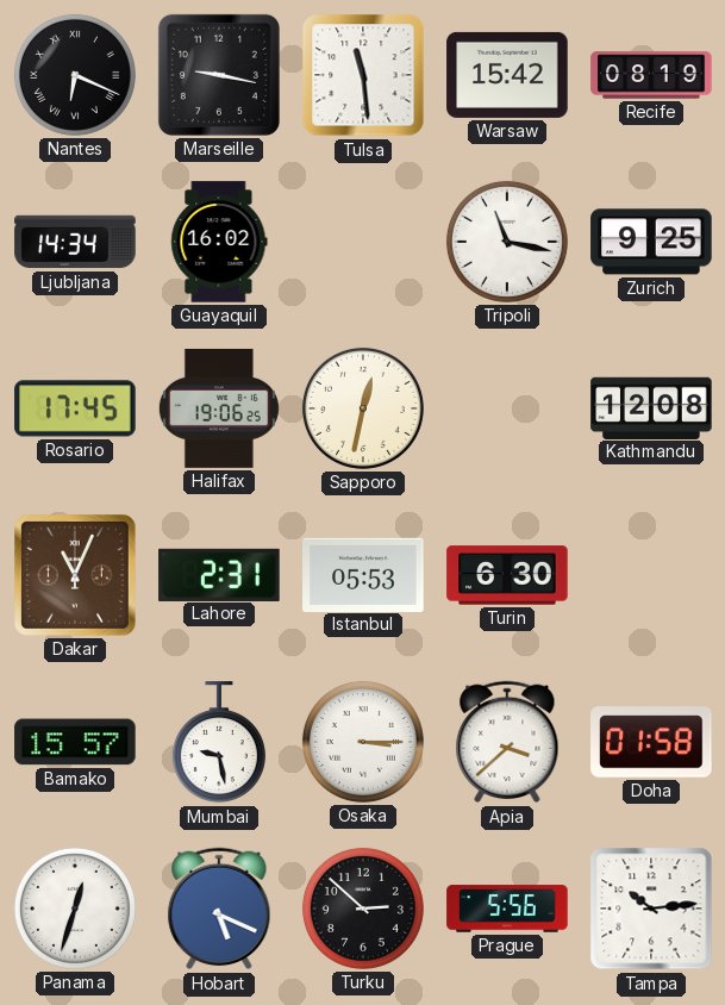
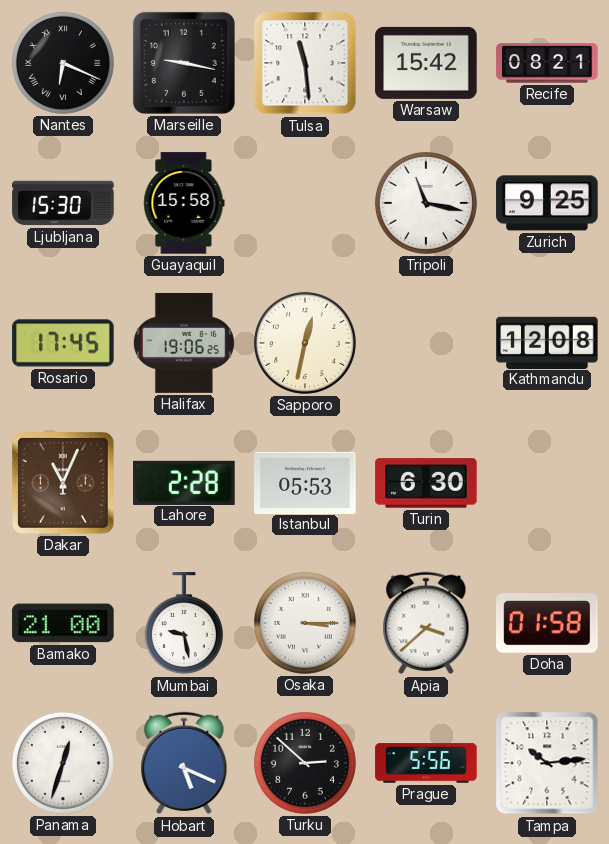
Recife: 08:19 -> 08:21
Ljubljana: 14:34 -> 15:30
Guayaquil: 16:02 -> 15:58
Lahore: 2:31 -> 2:28
Bamako: 15:57 -> 21:00
